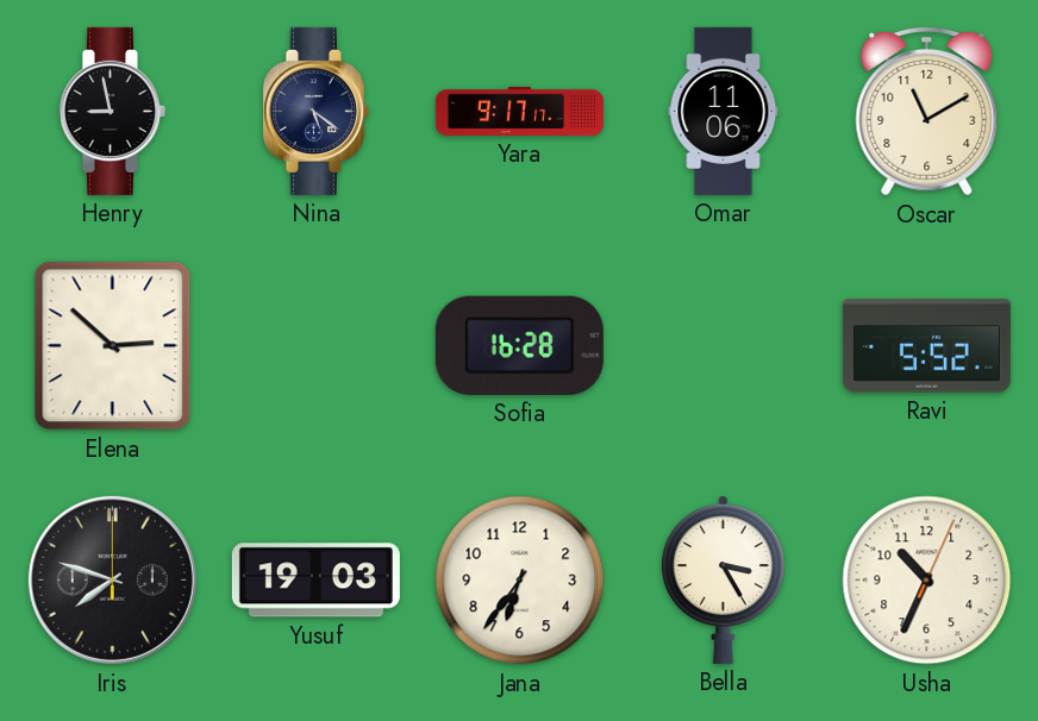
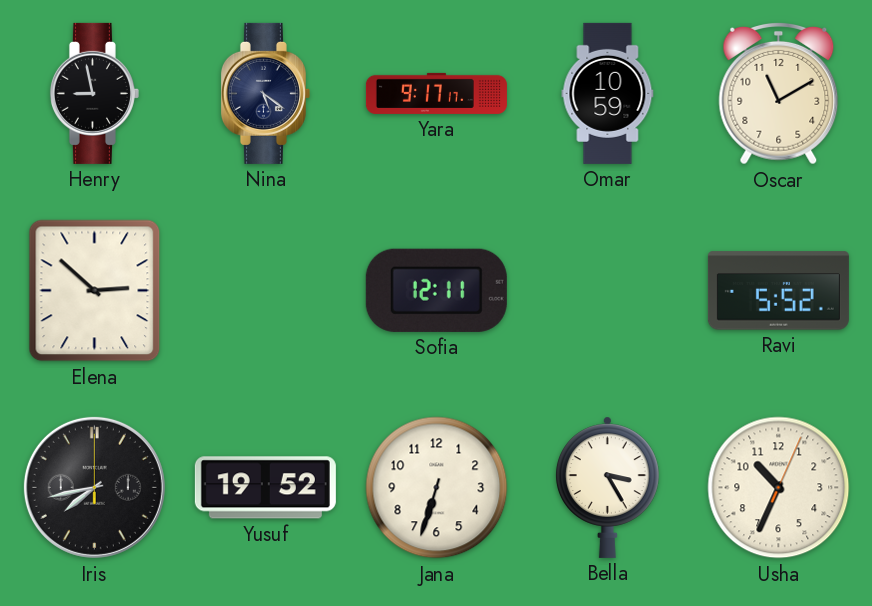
Omar: 11:06 -> 10:59
Sofia: 16:28 -> 12:11
Iris: 7:48 -> 7:43
Yusuf: 19:03 -> 19:52
Jana: 6:36 -> 6:33
